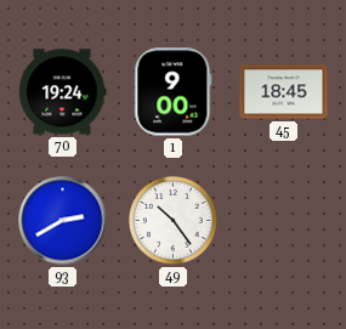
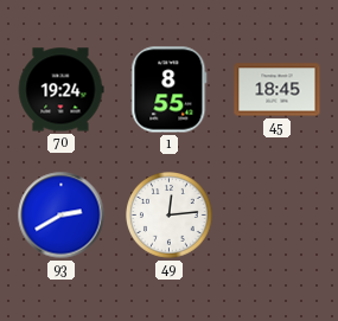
1: 9:00 -> 8:55
49: 10:24 -> 12:14
